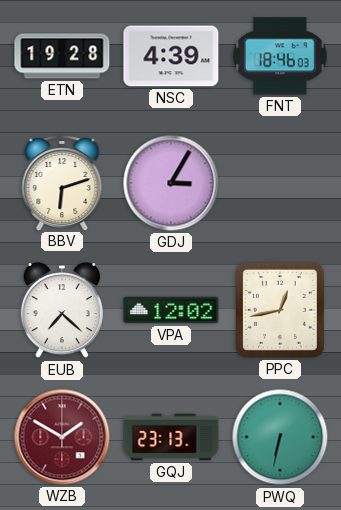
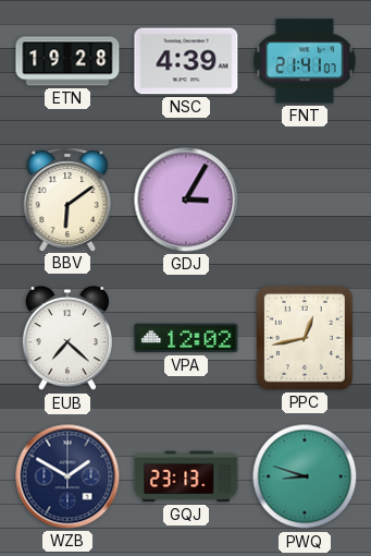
FNT: 18:46 -> 21:41
BBV: 6:12 -> 6:09
WZB dial: burgundy -> navy
PWQ: 6:32 -> 8:48
